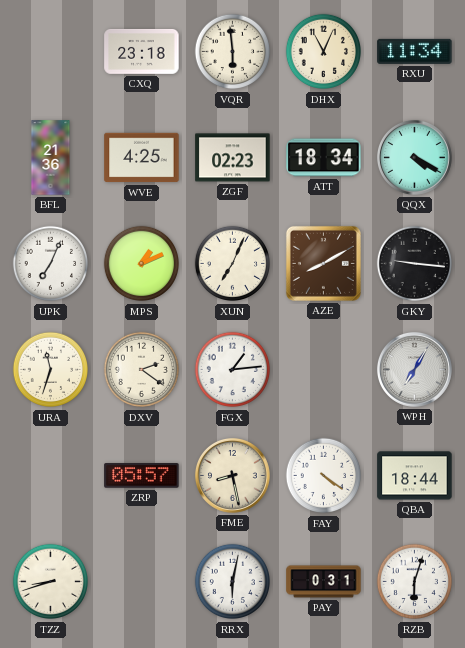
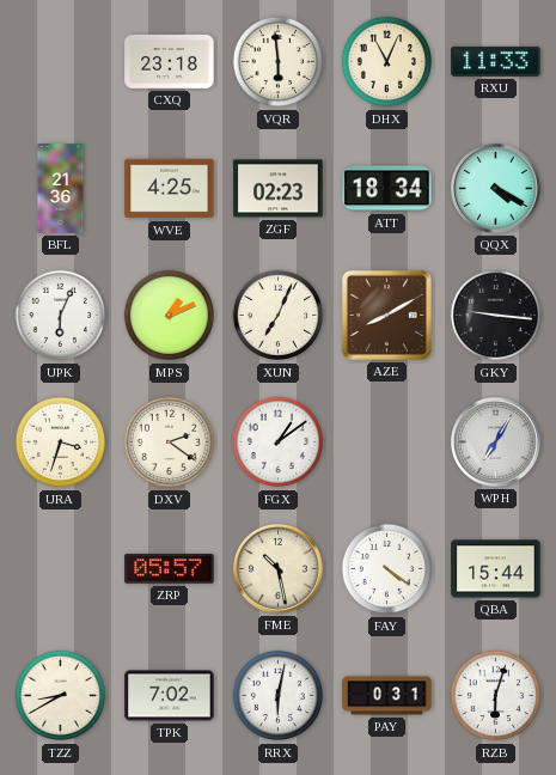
RXU: 11:34 -> 11:33
UPK: 7:04 -> 6:04
URA: 11:33 -> 3:33
FGX: 1:14 -> 1:09
FME: 8:28 -> 10:28
QBA: 18:44 -> 15:44
TZZ: 8:42 -> 8:40
TPK: none -> 7:02
